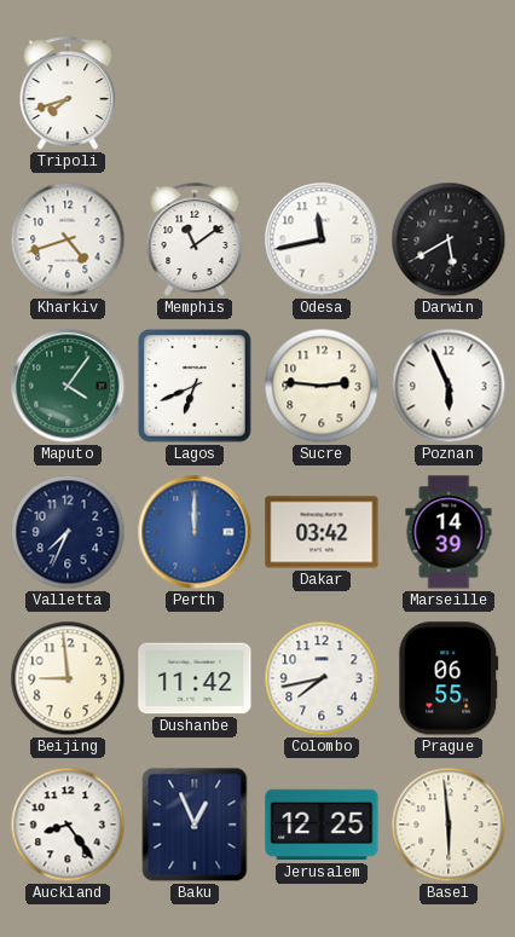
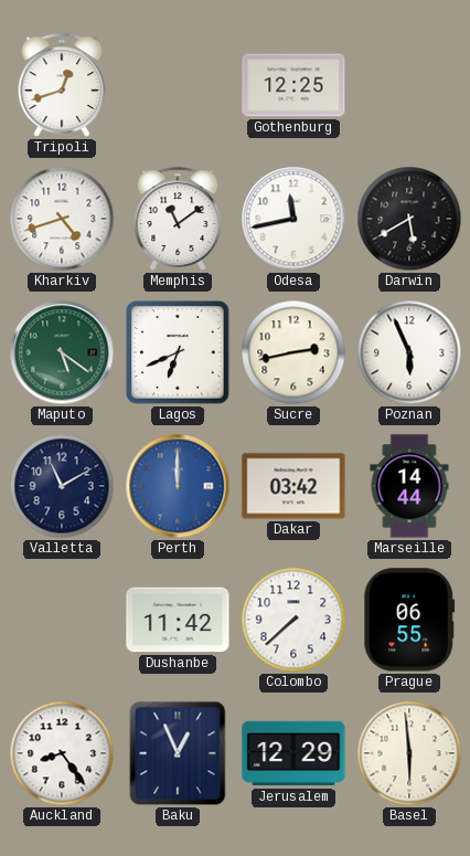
Tripoli: 7:42 -> 12:42
Gothenburg: none -> 12:25
Maputo: 4:06 -> 5:21
Sucre: 2:46 -> 2:43
Valletta: 7:34 -> 11:10
Marseille: 14:39 -> 14:44
Beijing: 8:59 -> none
Colombo: 7:43 -> 7:38
Jerusalem: 12:25 -> 12:29
